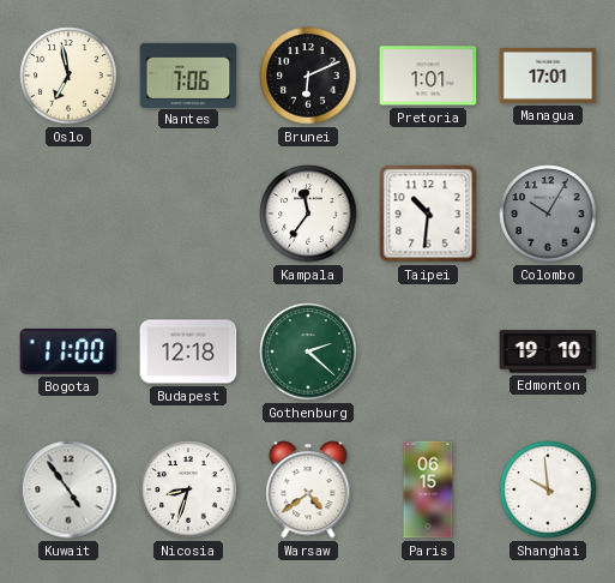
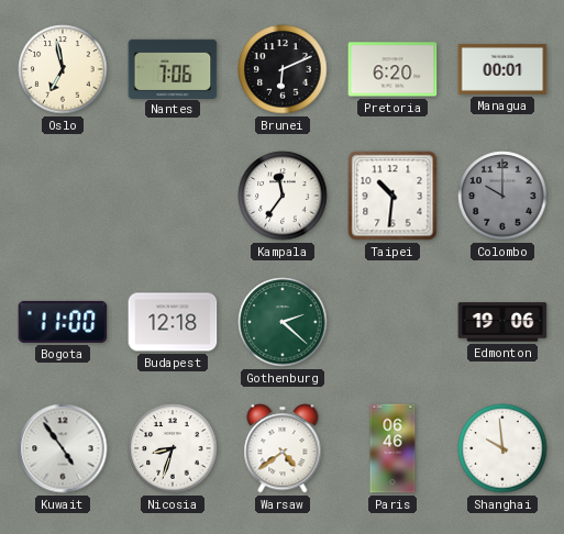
Pretoria: 1:01 -> 6:20
Managua: 17:01 -> 00:01
Colombo: 10:05 -> 10:00
Edmonton: 19:10 -> 19:06
Paris: 06:15 -> 06:46
